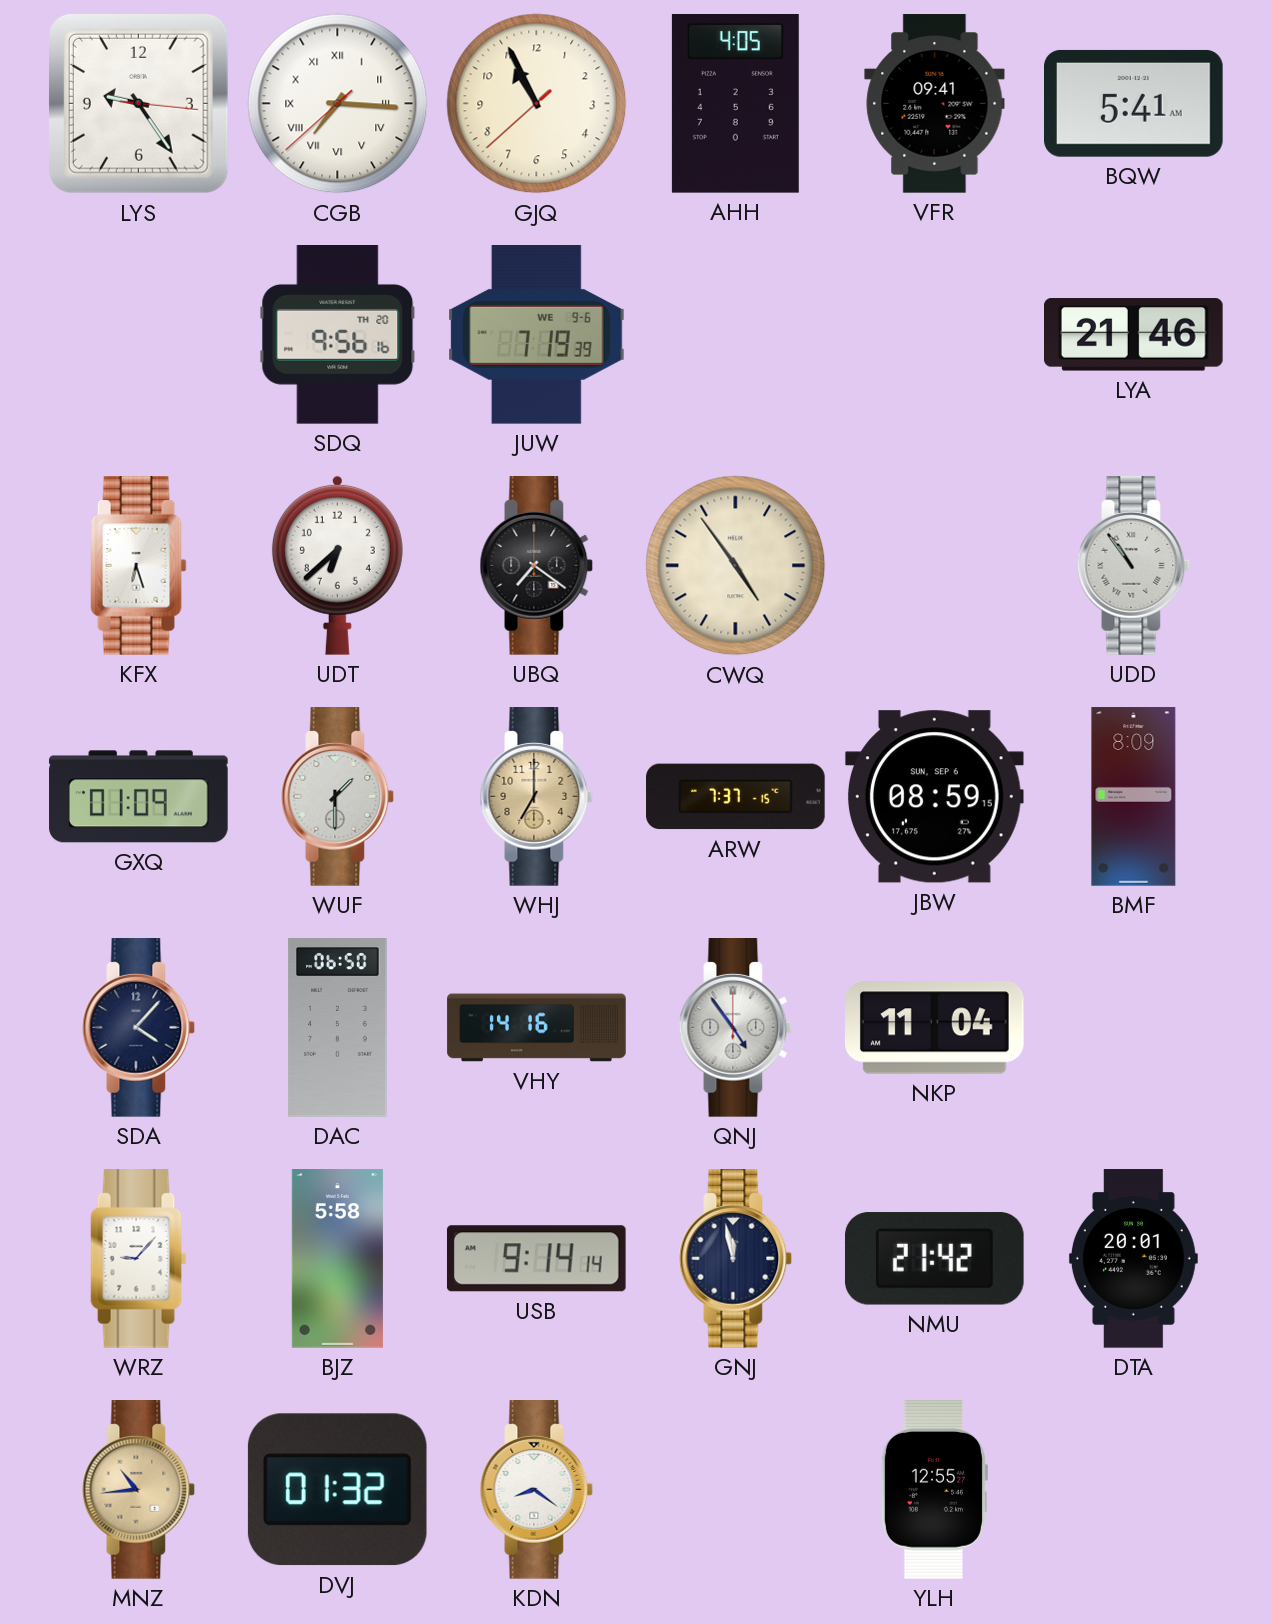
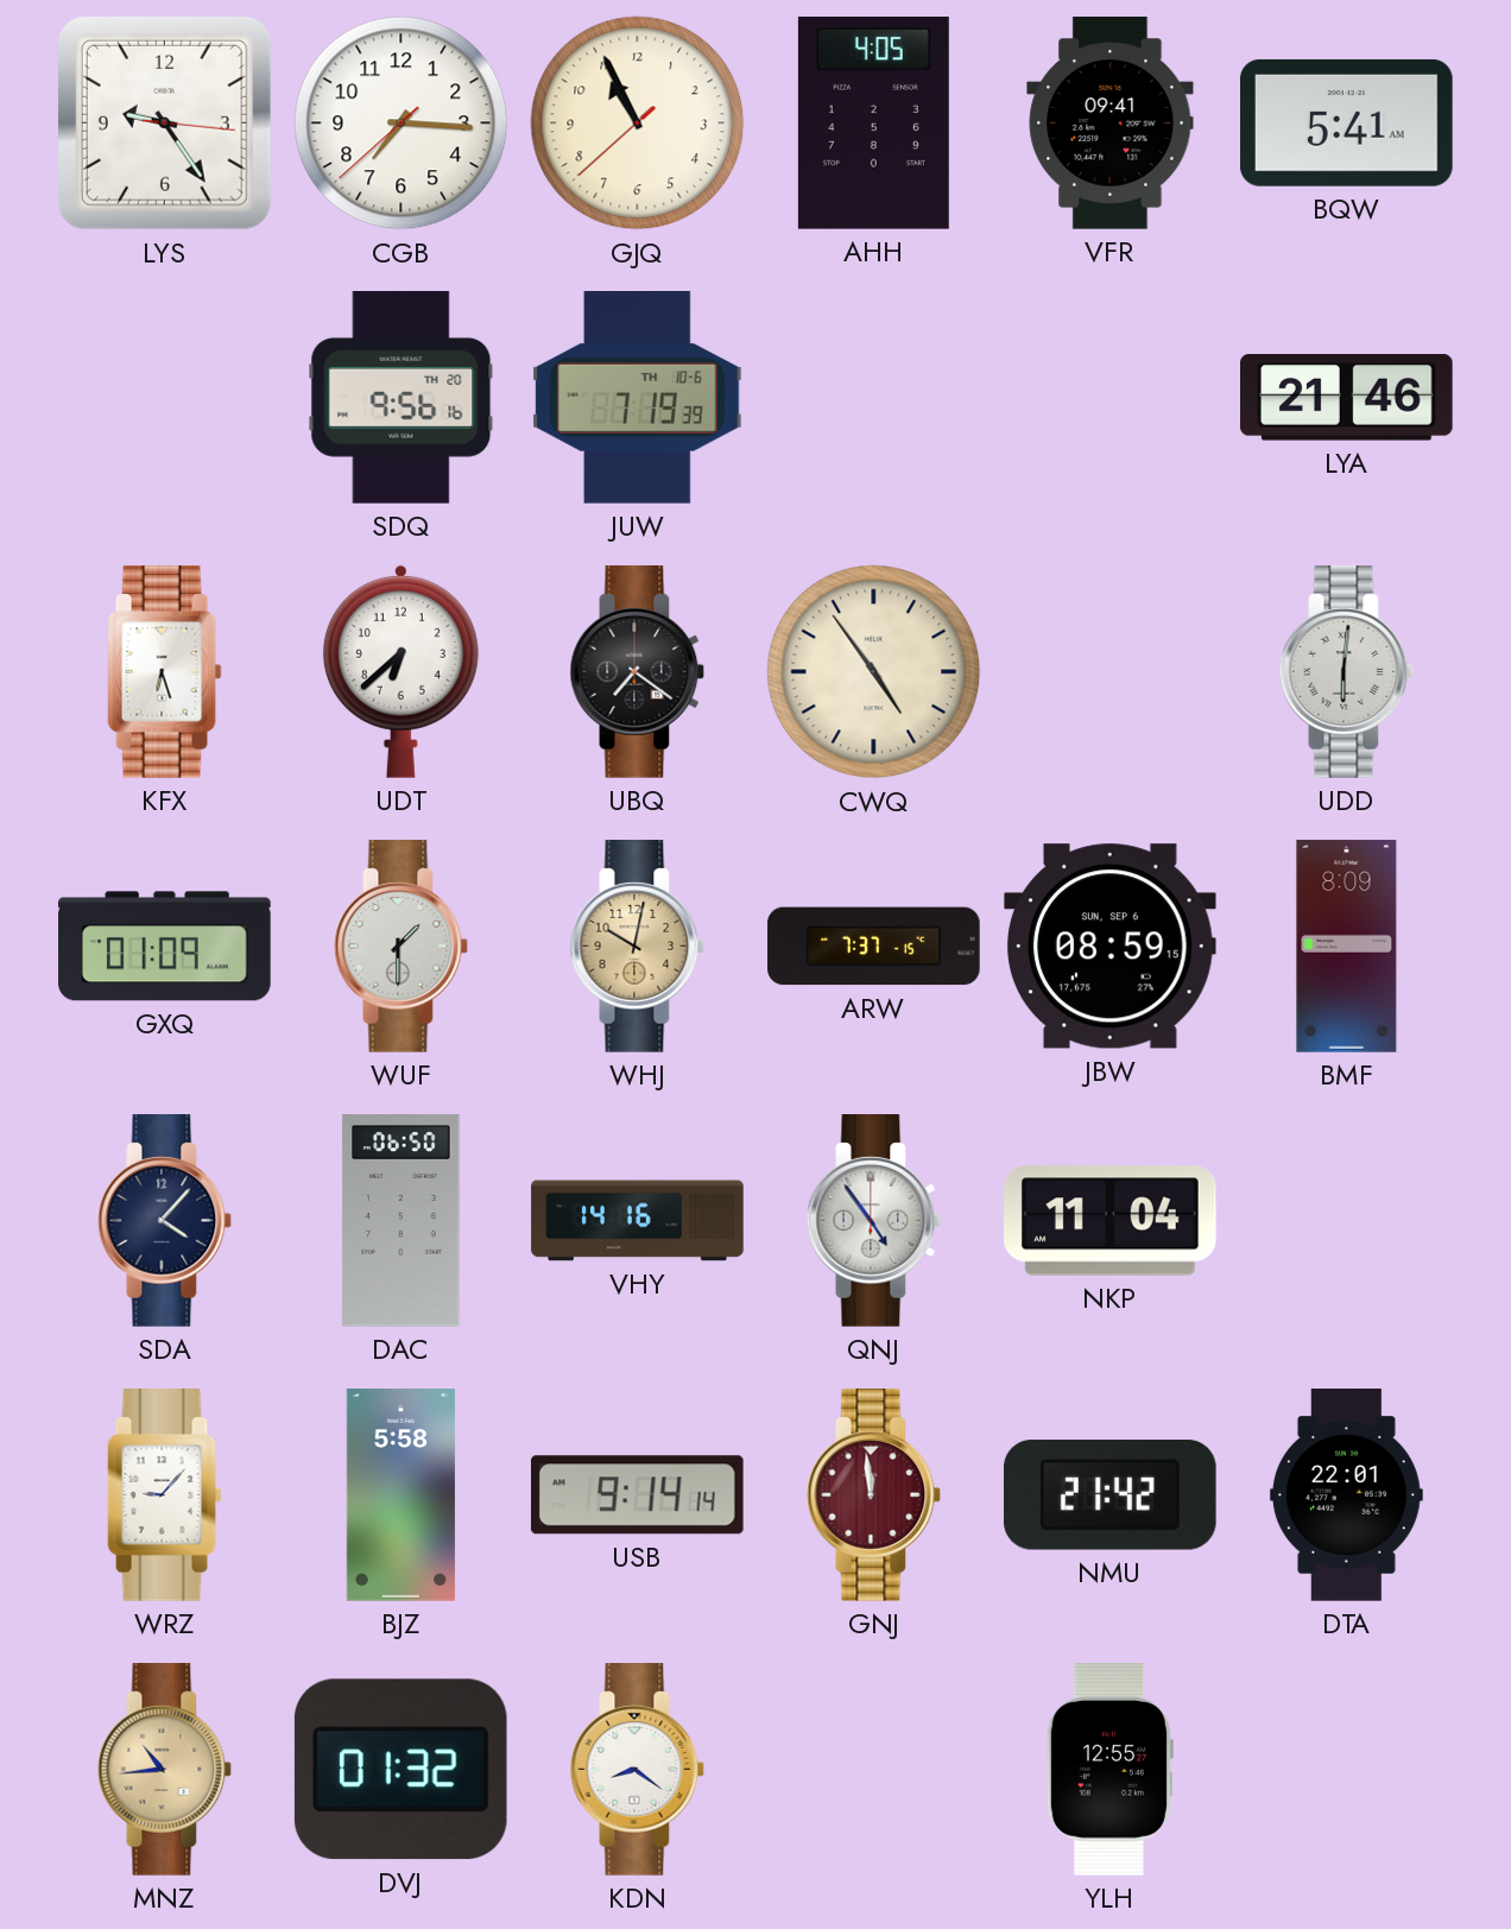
CGB numerals: Roman -> Arabic
JUW date: WE 9-6 -> TH 10-6
UDD: 10:54 -> 6:01
WHJ: 7:00 -> 10:02
GNJ: 11:58 -> 11:59
GNJ dial: navy -> burgundy
DTA: 20:01 -> 22:01
